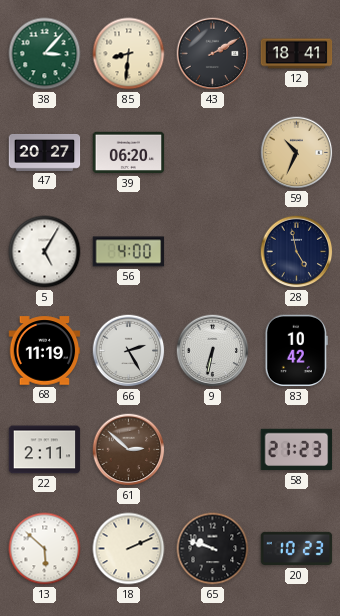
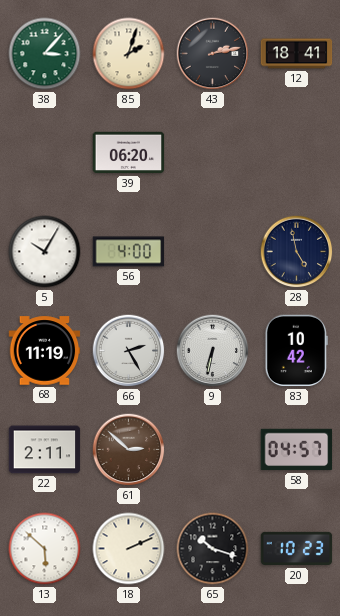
85: 8:31 -> 2:03
43: 2:10 -> 2:13
47: 20:27 -> none
59: 10:34 -> none
5: 5:05 -> 10:05
58: 21:23 -> 04:57
65: 9:48 -> 10:18
